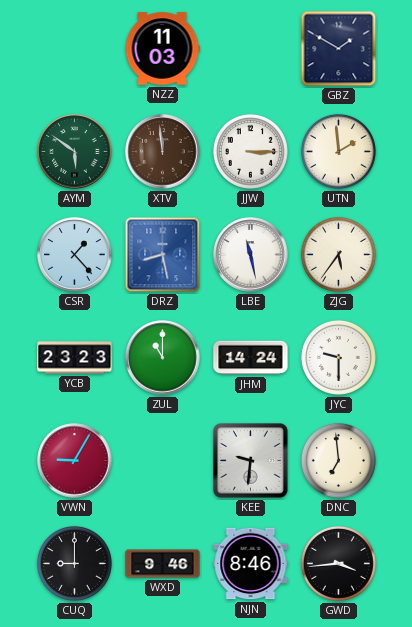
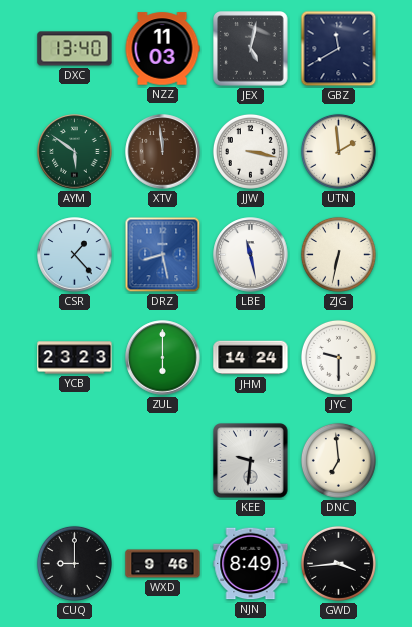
DXC: none -> 13:40
JEX: none -> 5:02
GBZ: 1:50 -> 11:40
JJW: 3:15 -> 3:17
ZJG: 5:36 -> 6:32
ZUL: 11:00 -> 6:00
VWN: 9:05 -> none
NJN: 8:46 -> 8:49
